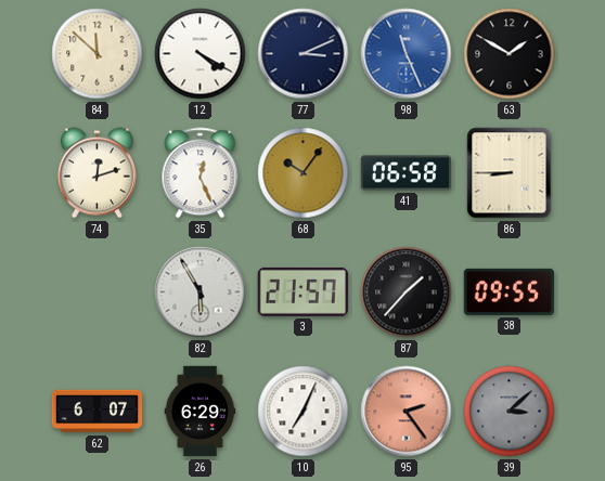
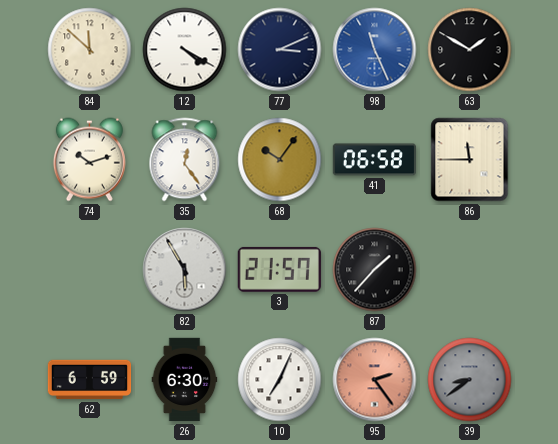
74: 12:12 -> 10:12
35: 12:26 -> 12:24
86: 8:45 -> 11:45
38: 09:55 -> none
62: 6:07 -> 6:59
26: 6:29 -> 6:30
39: 3:08 -> 8:39
